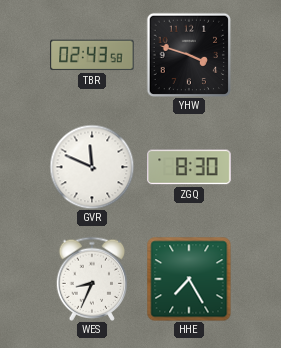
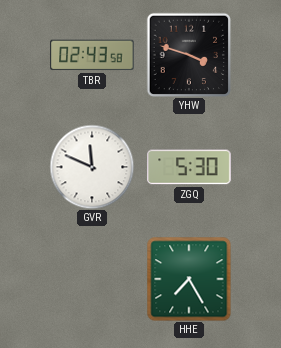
ZGQ: 8:30 -> 5:30
WES: 8:34 -> none
